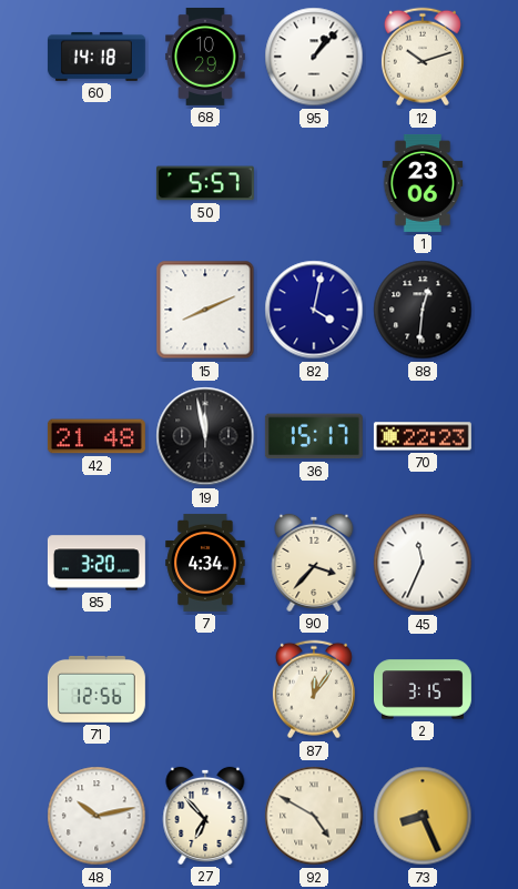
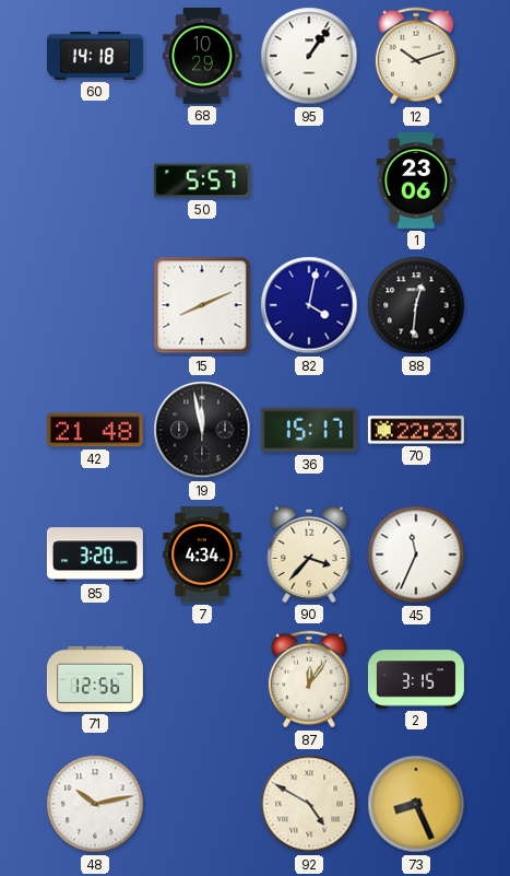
95: 1:07 -> 1:06
27: 6:53 -> none
